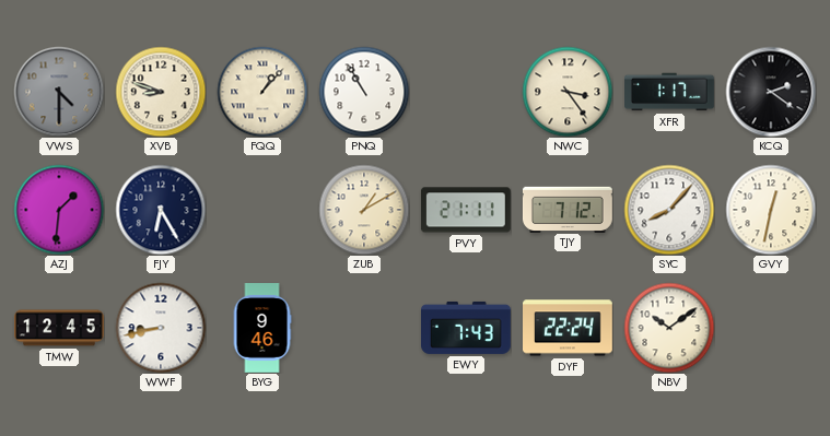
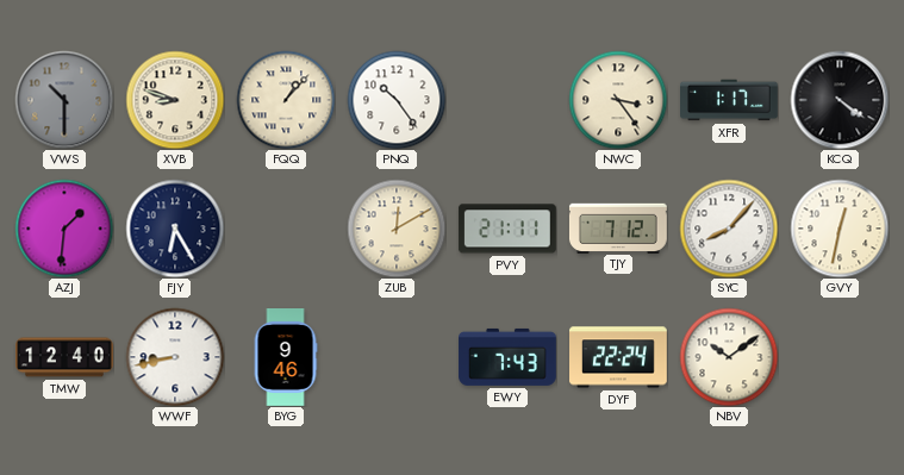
VWS: 4:30 -> 10:30
PNQ: 10:55 -> 10:24
KCQ: 2:21 -> 4:21
ZUB: 1:10 -> 12:10
TMW: 12:45 -> 12:40
